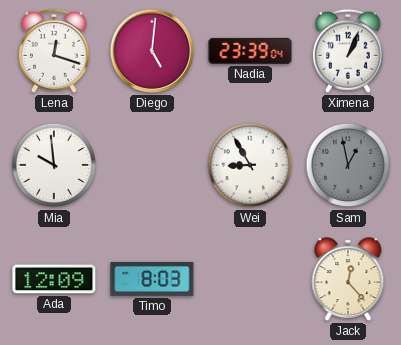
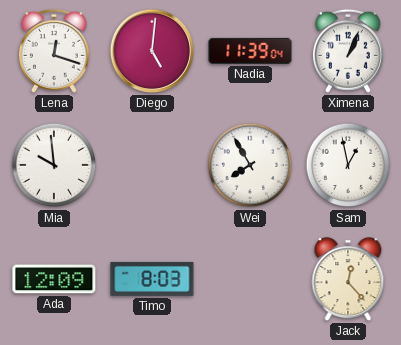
Nadia: 23:39 -> 11:39
Wei: 8:55 -> 7:55
Sam dial: grey -> white
